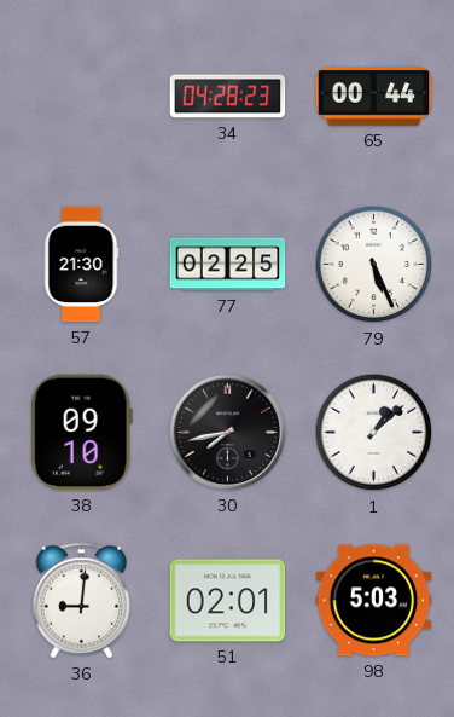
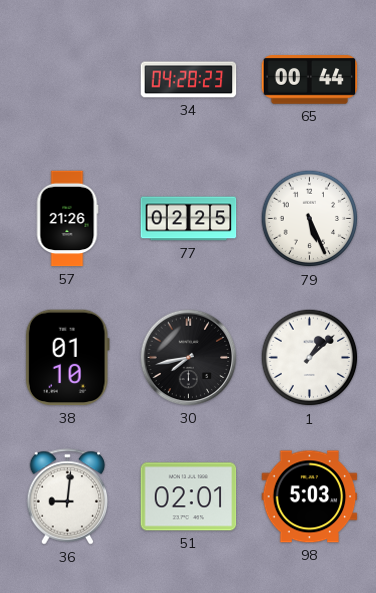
57: 21:30 -> 21:26
38: 09:10 -> 01:10
